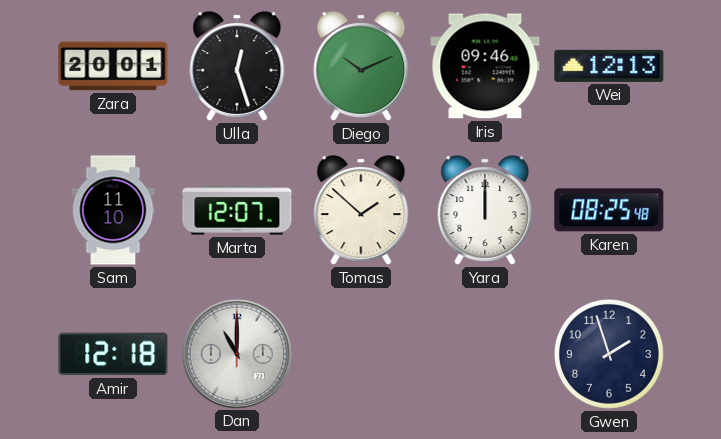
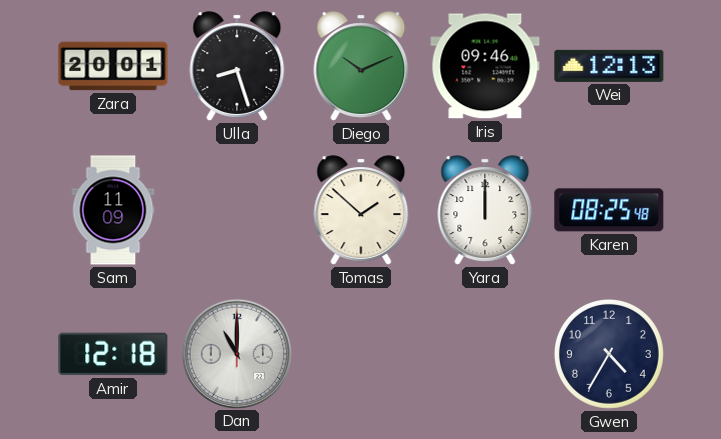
Ulla: 12:27 -> 8:27
Sam: 11:10 -> 11:09
Marta: 12:07 -> none
Gwen: 1:57 -> 4:35
